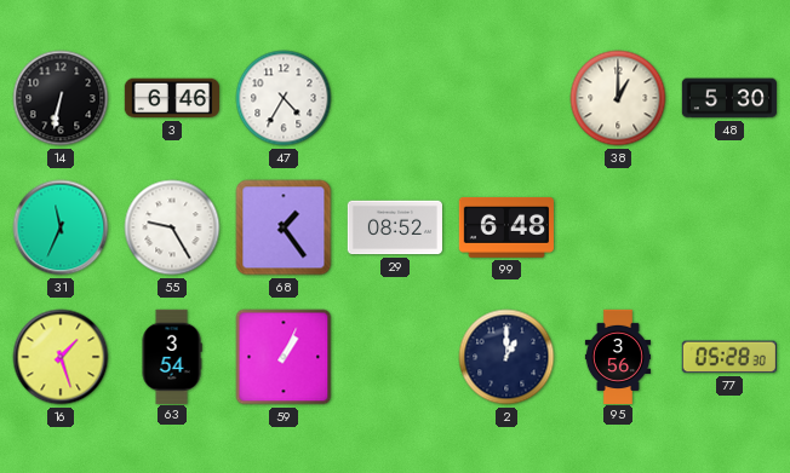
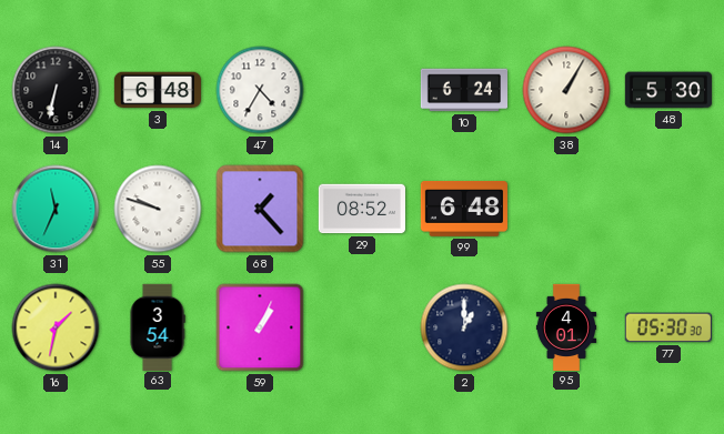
3: 6:46 -> 6:48
10: none -> 6:24
38: 1:00 -> 1:05
55: 9:25 -> 9:48
68: 1:24 -> 1:23
16: 1:27 -> 1:32
95: 3:56 -> 4:01
77: 05:28 -> 05:30
